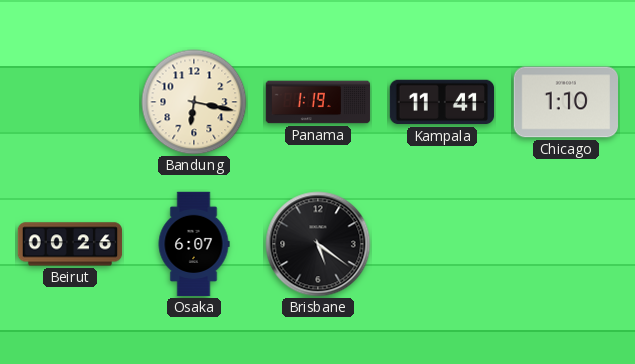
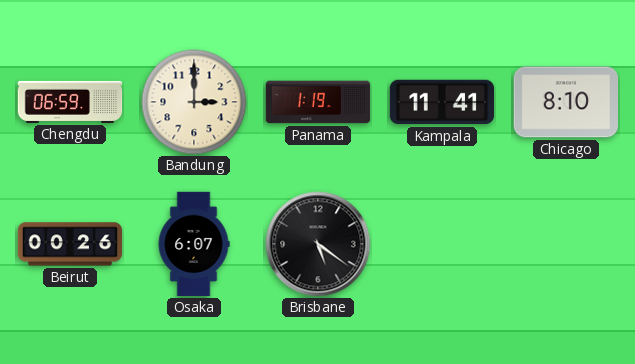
Chengdu: none -> 06:59
Bandung: 6:17 -> 3:00
Chicago: 1:10 -> 8:10
